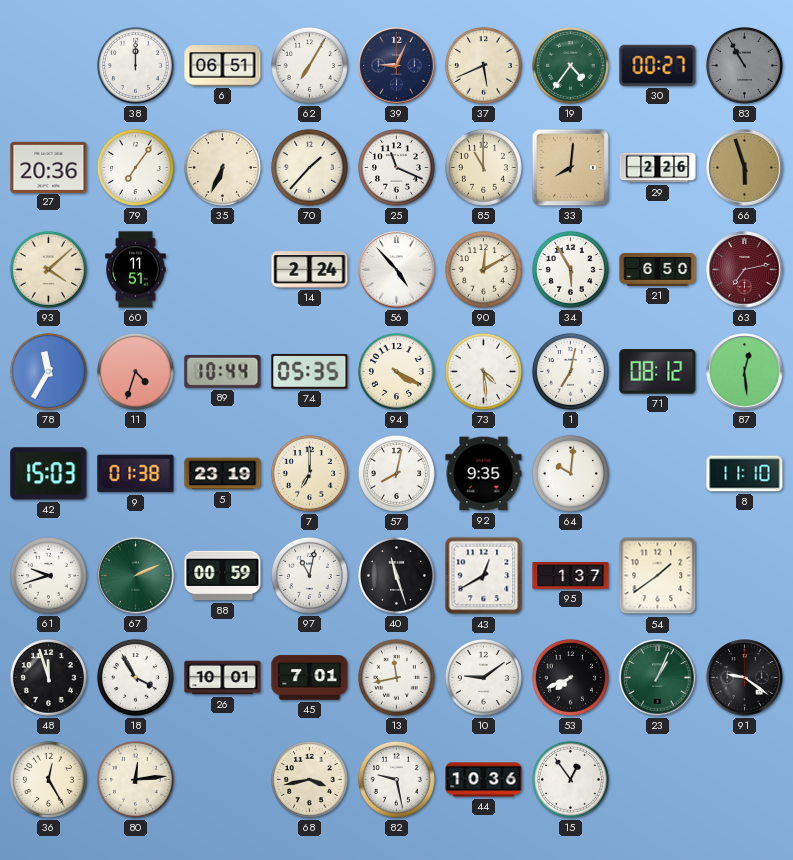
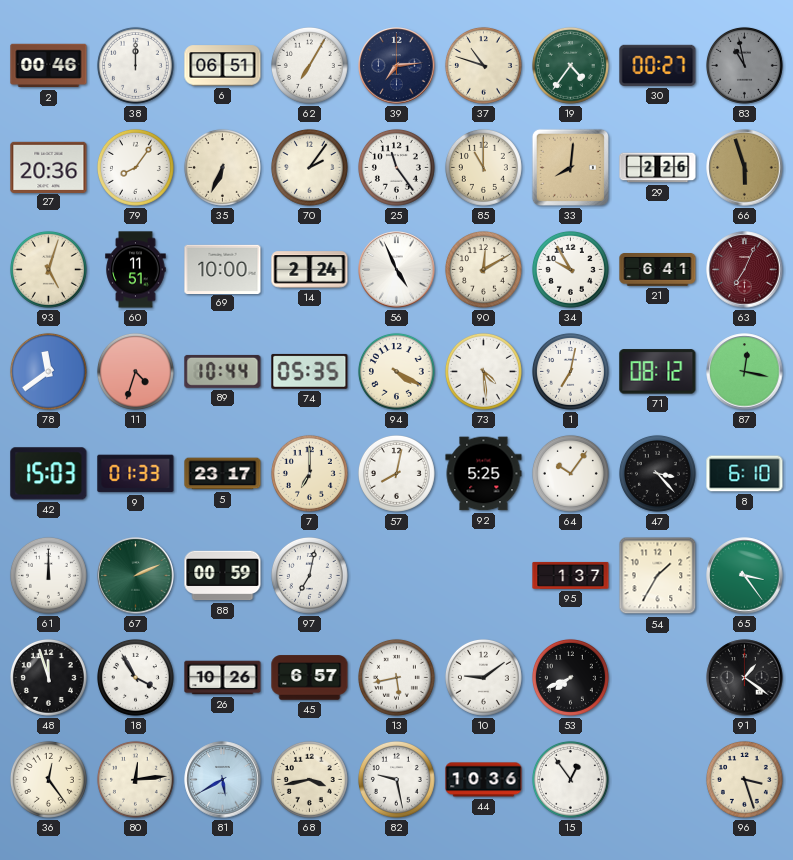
2: none -> 00:46
39: 9:04 -> 7:14
37: 5:41 -> 10:48
83: 10:55 -> 10:58
79: 7:06 -> 8:06
70: 1:37 -> 2:06
25: 11:19 -> 11:24
93: 4:08 -> 5:03
69: none -> 10:00
56: 4:53 -> 4:56
34: 5:55 -> 9:55
21: 6:50 -> 6:41
63: 7:13 -> 7:04
78: 11:35 -> 11:39
87: 12:29 -> 12:17
9: 01:38 -> 01:33
5: 23:19 -> 23:17
92: 9:35 -> 5:25
64: 10:01 -> 10:06
47: none -> 3:23
8: 11:10 -> 6:10
61: 9:42 -> 12:00
97: 11:02 -> 7:02
40: 11:27 -> none
43: 12:40 -> none
54: 1:39 -> 1:35
65: none -> 3:24
26: 10:01 -> 10:26
45: 7:01 -> 6:57
13: 11:43 -> 5:43
23: 1:04 -> none
91: 9:21 -> 1:21
36: 12:25 -> 12:24
81: none -> 5:40
96: none -> 3:27
